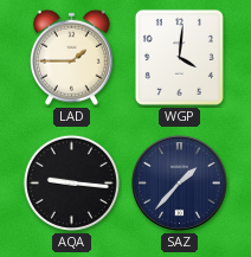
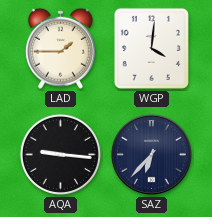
SAZ: 1:37 -> 6:37
